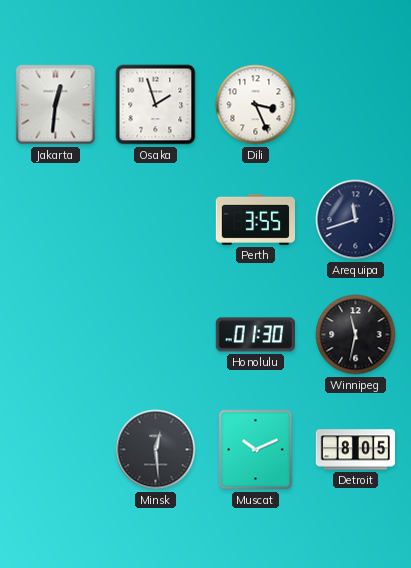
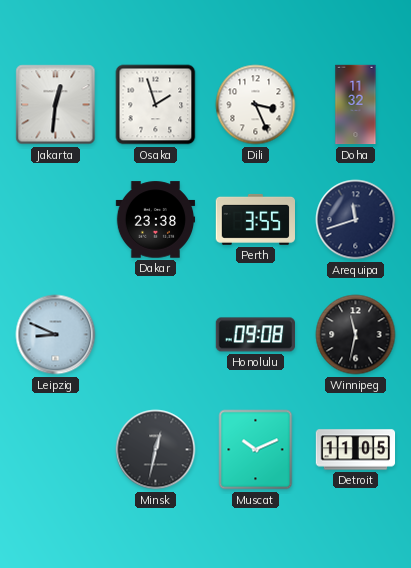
Doha: none -> 11:32
Dakar: none -> 23:38
Leipzig: none -> 8:49
Honolulu: 01:30 -> 09:08
Minsk: 12:29 -> 12:32
Detroit: 8:05 -> 11:05
